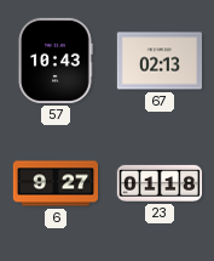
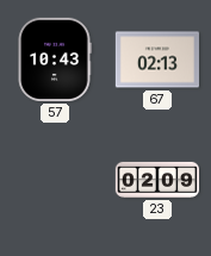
6: 9:27 -> none
23: 01:18 -> 02:09
